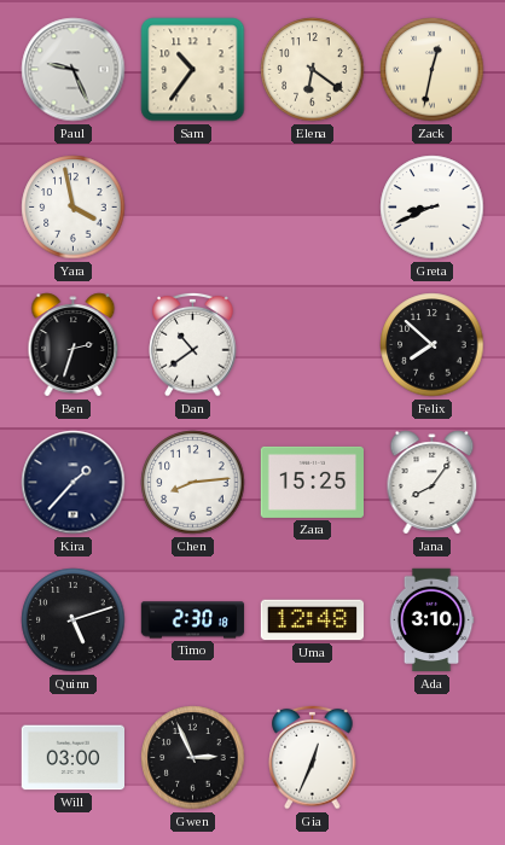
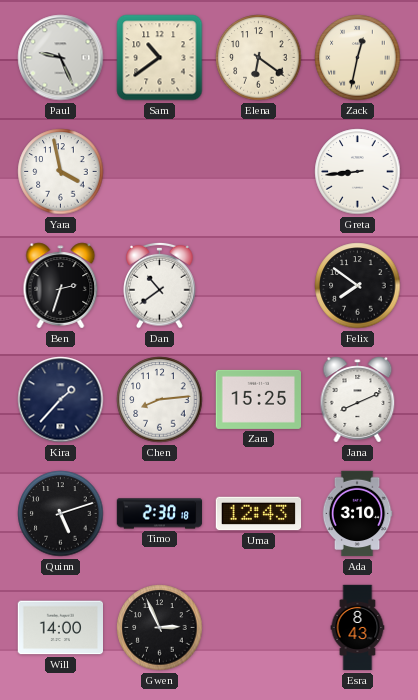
Sam: 10:36 -> 10:39
Greta: 8:41 -> 8:44
Felix: 7:52 -> 7:51
Jana: 8:06 -> 8:11
Uma: 12:48 -> 12:43
Will: 03:00 -> 14:00
Gia: 12:34 -> none
Esra: none -> 8:43
